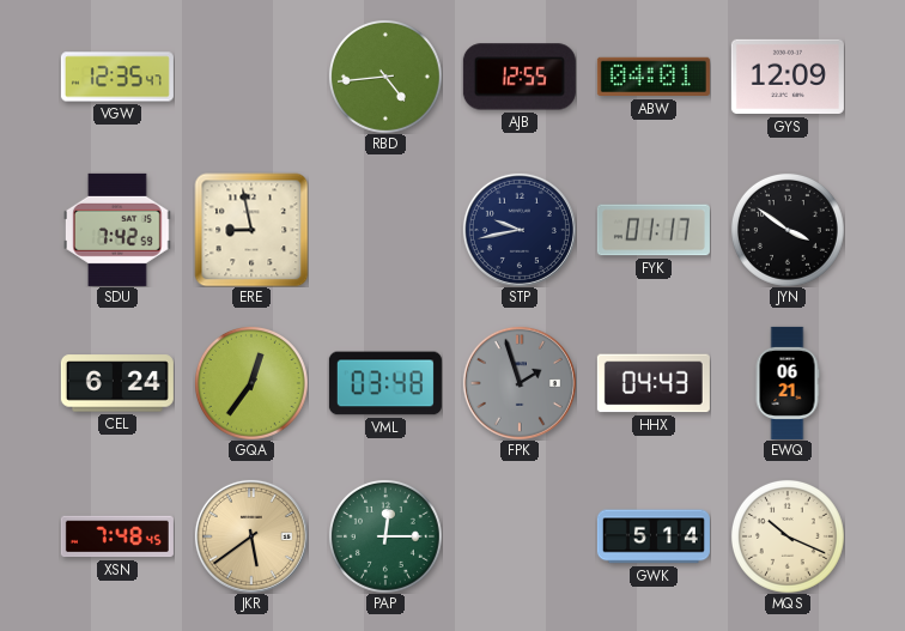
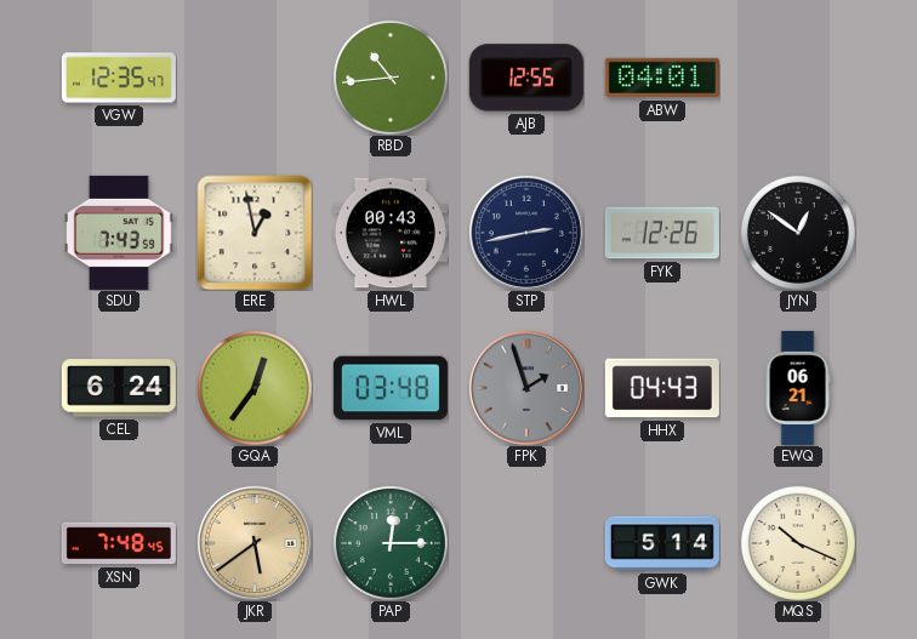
RBD: 4:44 -> 10:44
GYS: 12:09 -> none
SDU: 7:42 -> 7:43
ERE: 8:58 -> 12:58
HWL: none -> 00:43
STP: 9:43 -> 2:43
FYK: 01:17 -> 12:26
JYN: 3:51 -> 12:51
